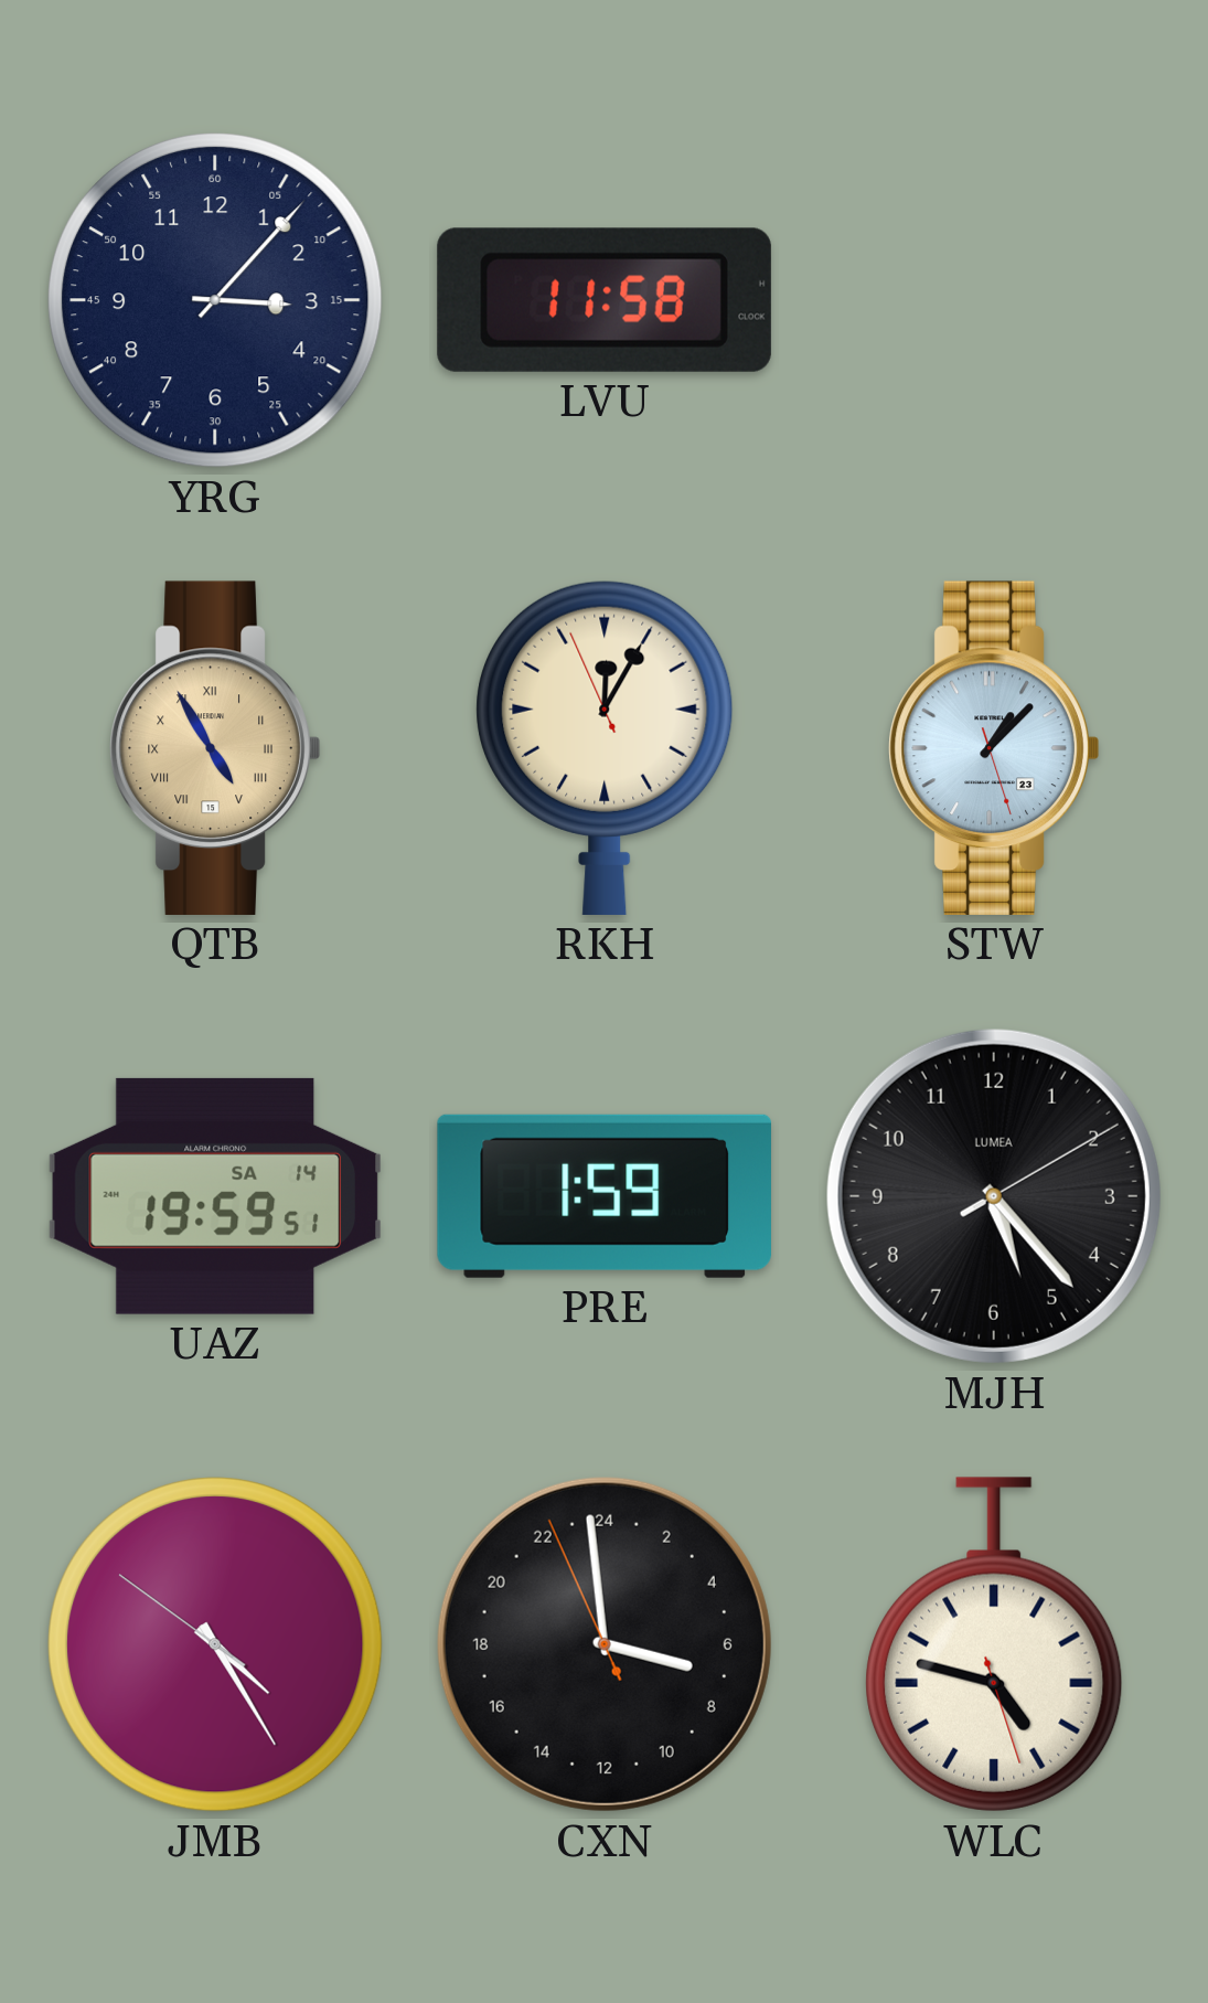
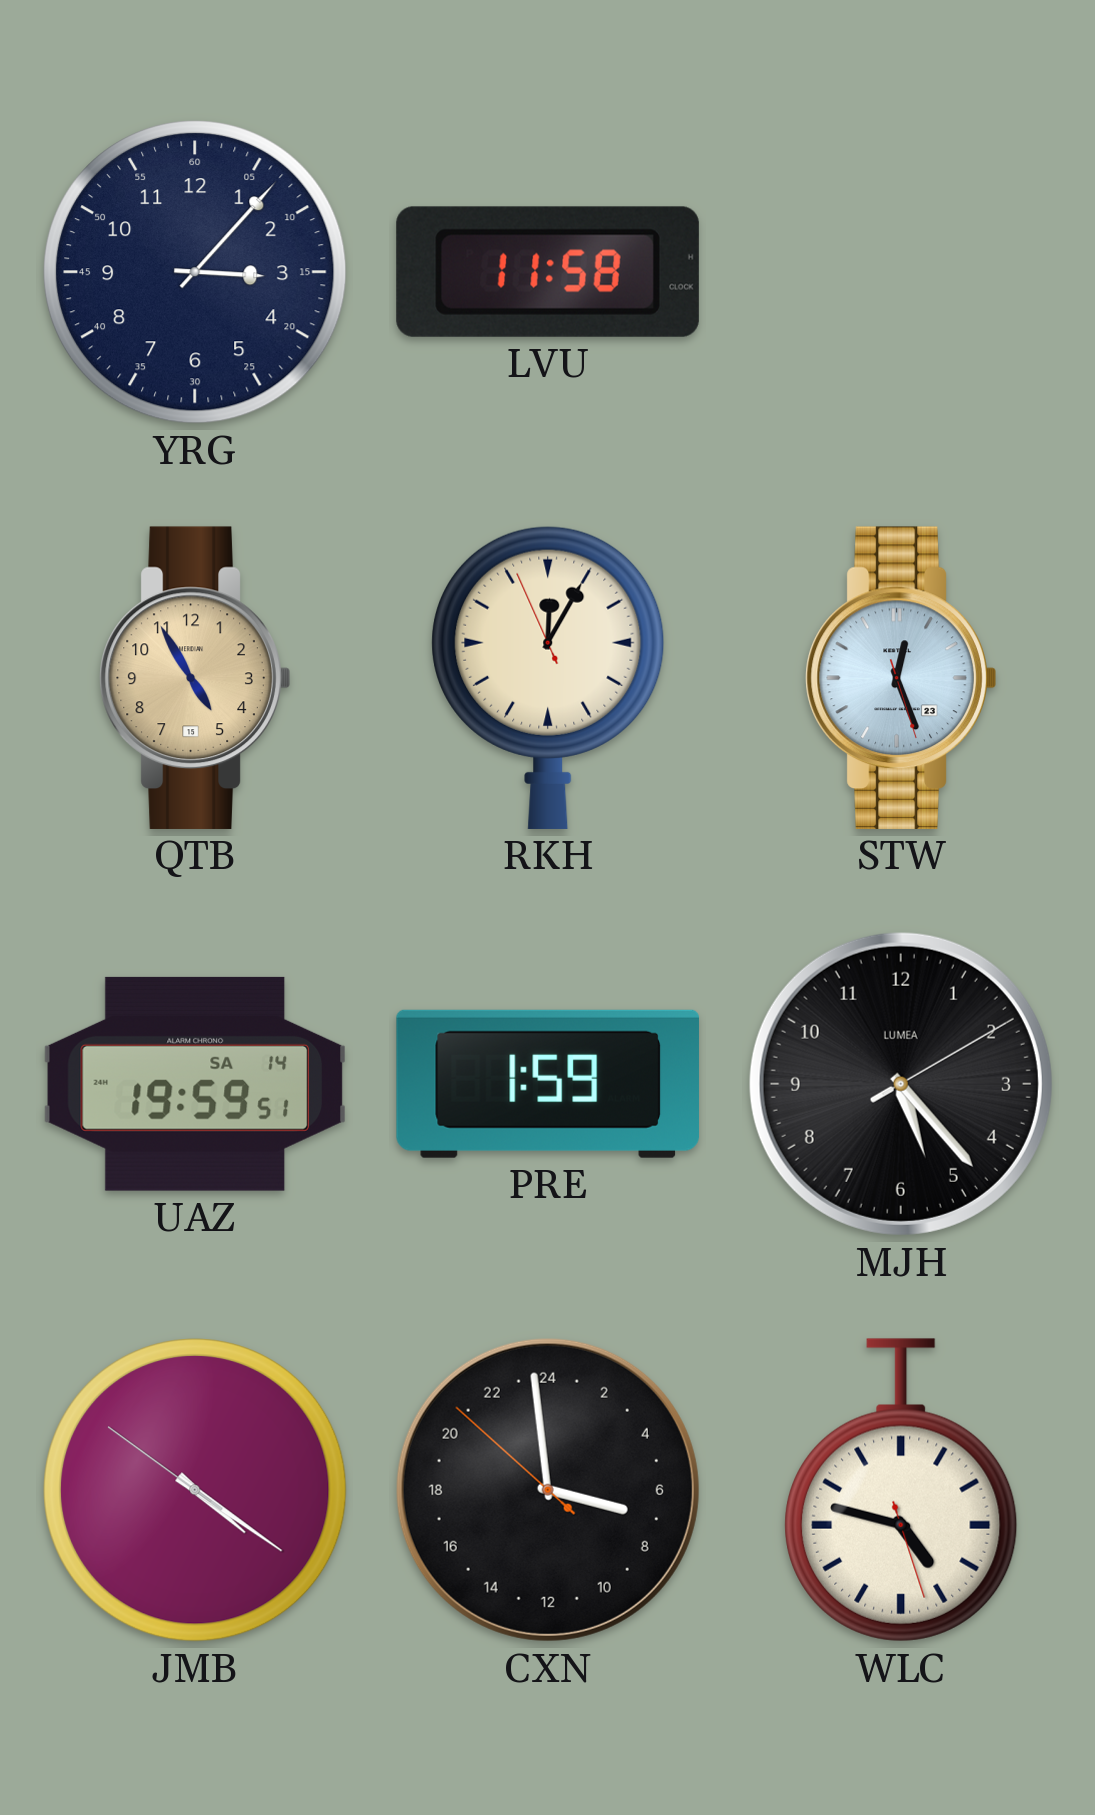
QTB numerals: Roman -> Arabic
STW: 1:07 -> 12:26
JMB: 4:24 -> 4:20
CXN: 6:58:56 -> 6:58:52
